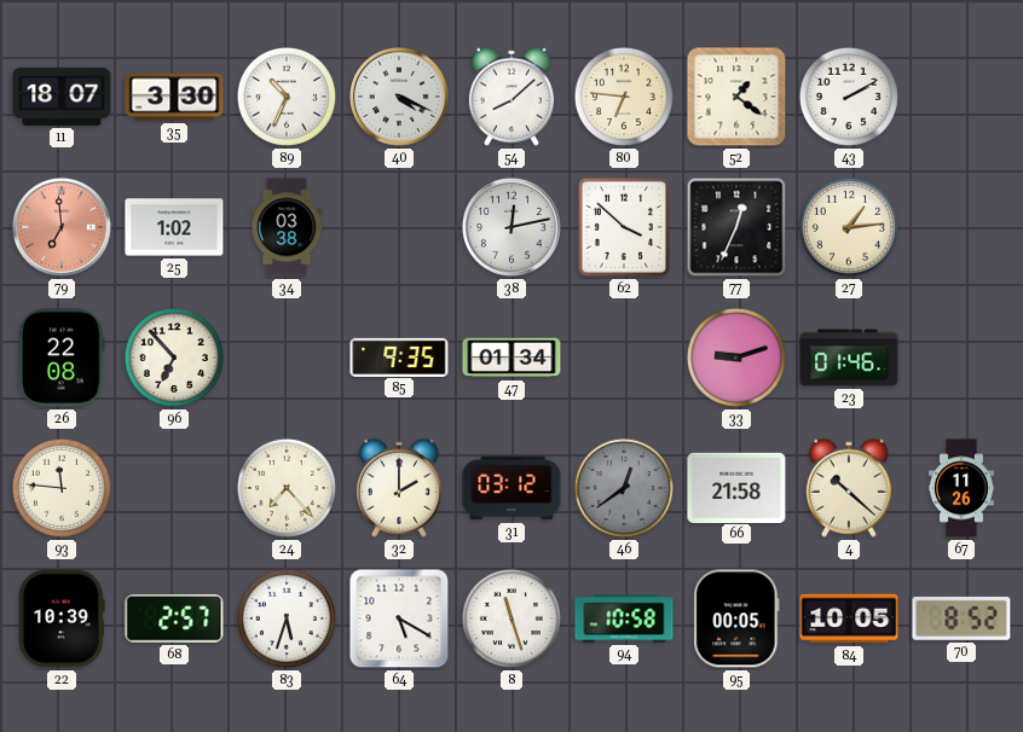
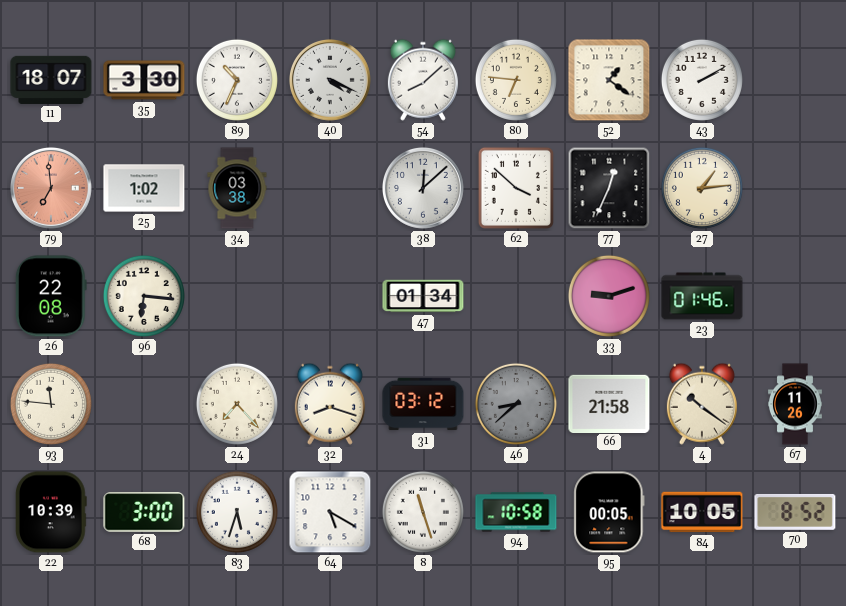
38: 12:13 -> 12:08
96: 6:53 -> 6:16
85: 9:35 -> none
32: 2:00 -> 8:18
46: 12:39 -> 8:38
4: 10:22 -> 10:21
68: 2:57 -> 3:00
